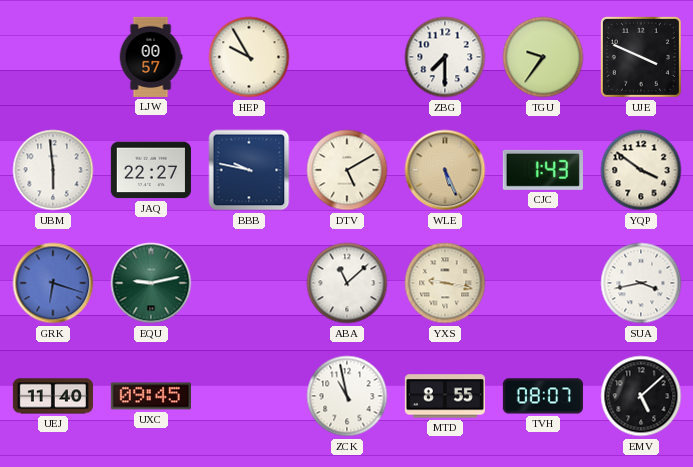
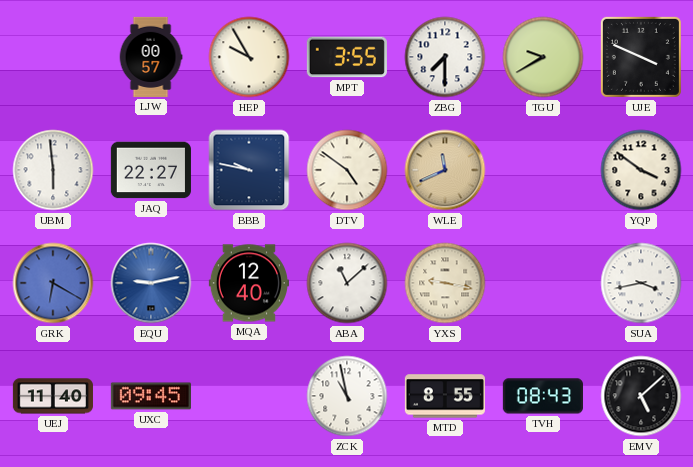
MPT: none -> 3:55
TGU: 9:36 -> 9:40
DTV: 5:10 -> 4:51
WLE: 5:26 -> 11:41
CJC: 1:43 -> none
GRK: 6:18 -> 6:20
EQU dial: green -> blue
MQA: none -> 12:40
TVH: 08:07 -> 08:43
